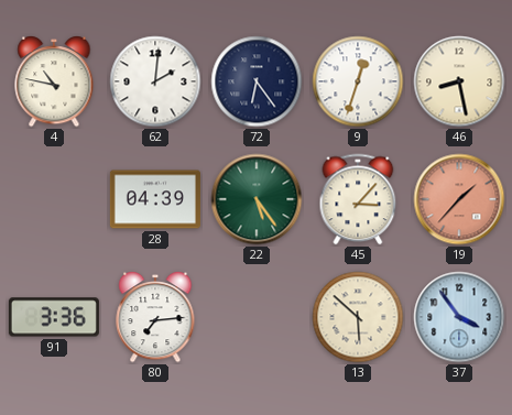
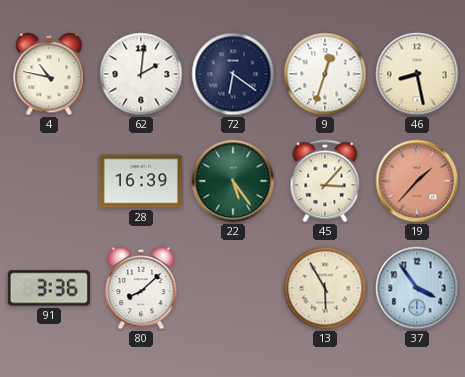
72: 6:24 -> 6:21
28: 04:39 -> 16:39
80: 7:14 -> 8:08
13: 5:52 -> 5:55
